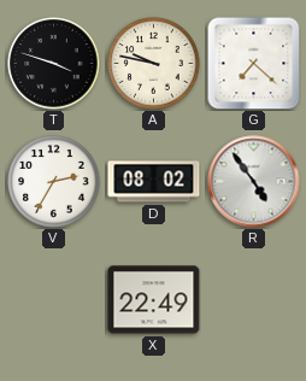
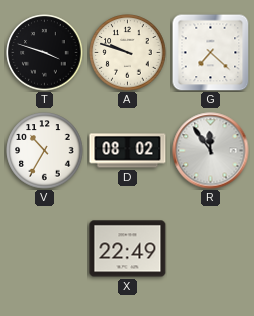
A: 9:47 -> 9:48
V: 2:35 -> 10:35
R: 4:54 -> 11:54
